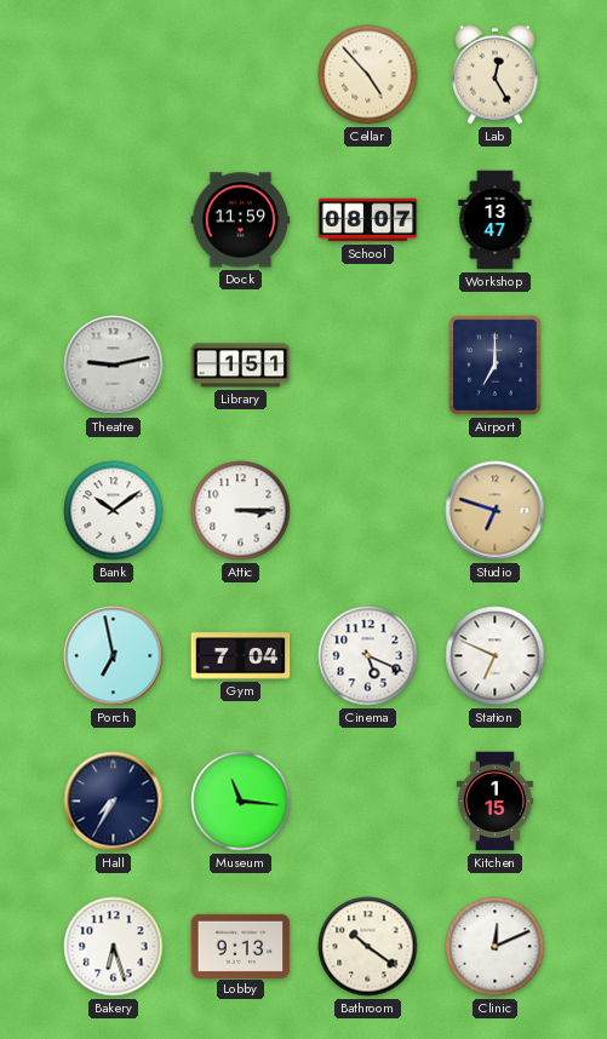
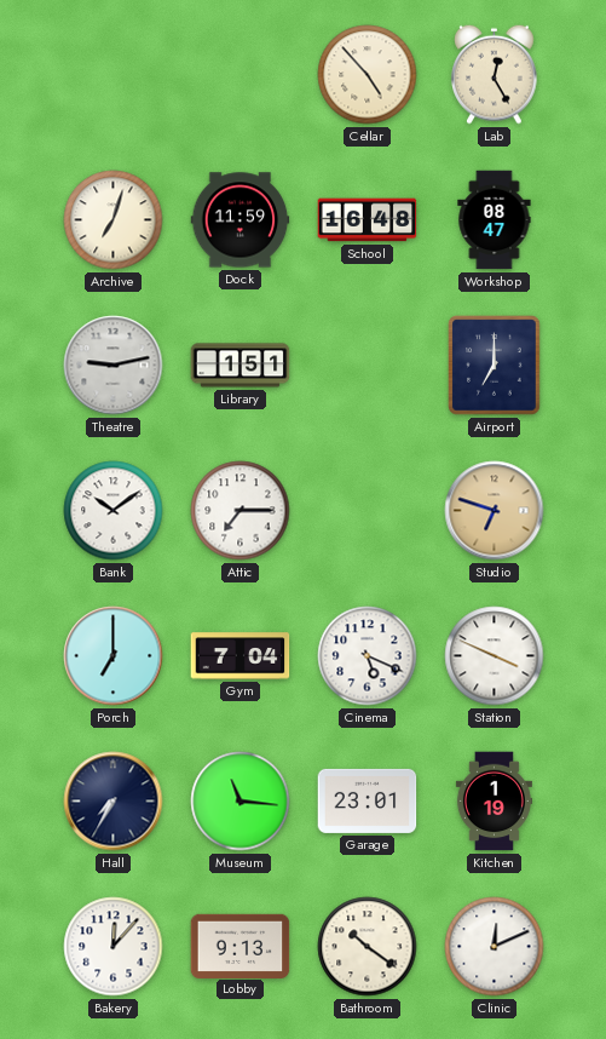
Archive: none -> 7:03
School: 08:07 -> 16:48
Workshop: 13:47 -> 08:47
Attic: 3:15 -> 7:15
Porch: 6:58 -> 7:00
Station: 6:49 -> 3:49
Garage: none -> 23:01
Kitchen: 1:15 -> 1:19
Bakery: 6:27 -> 12:07
